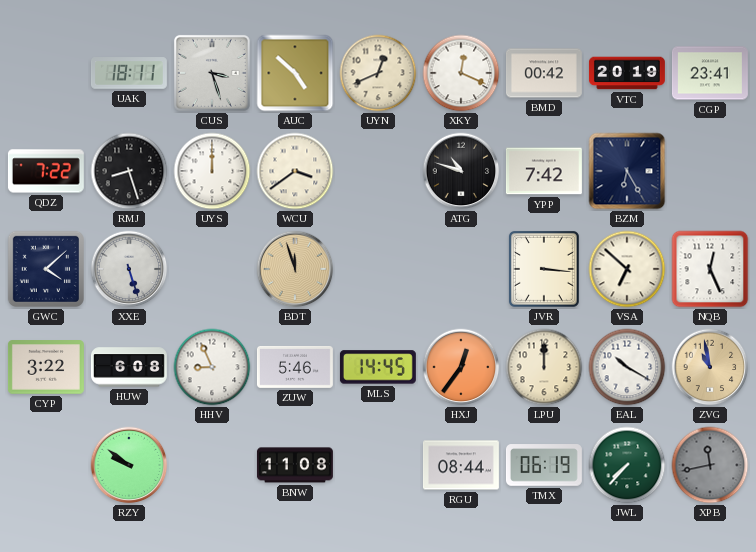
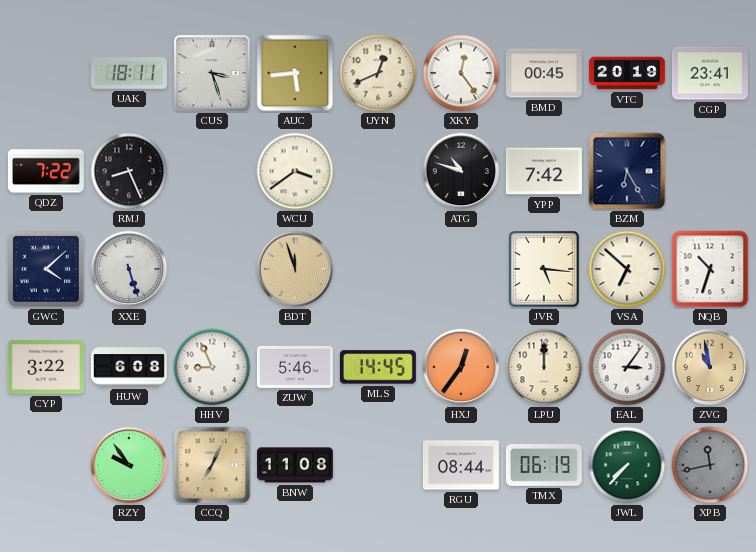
AUC: 4:52 -> 5:44
XKY: 12:19 -> 12:24
BMD: 00:42 -> 00:45
RMJ: 8:27 -> 8:26
UYS: 12:00 -> none
JVR: 3:16 -> 5:16
NQB: 12:26 -> 10:33
EAL: 10:20 -> 3:06
RZY: 9:51 -> 9:54
CCQ: none -> 7:04
